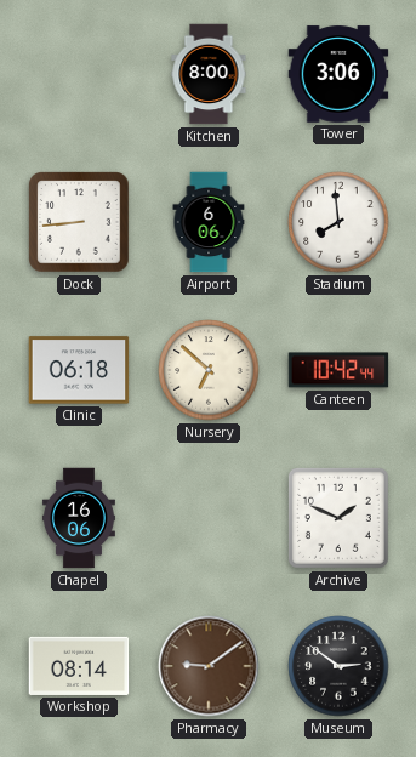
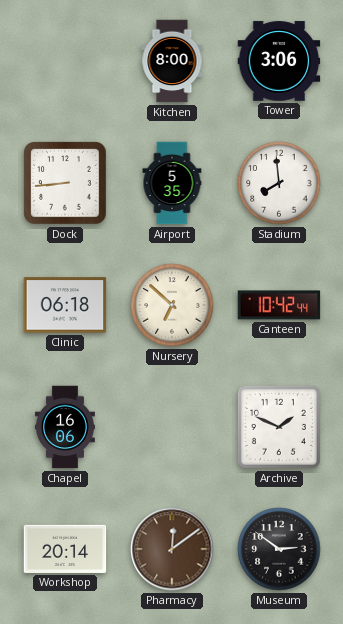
Airport: 6:06 -> 5:35
Workshop: 08:14 -> 20:14
Pharmacy: 9:09 -> 12:09
